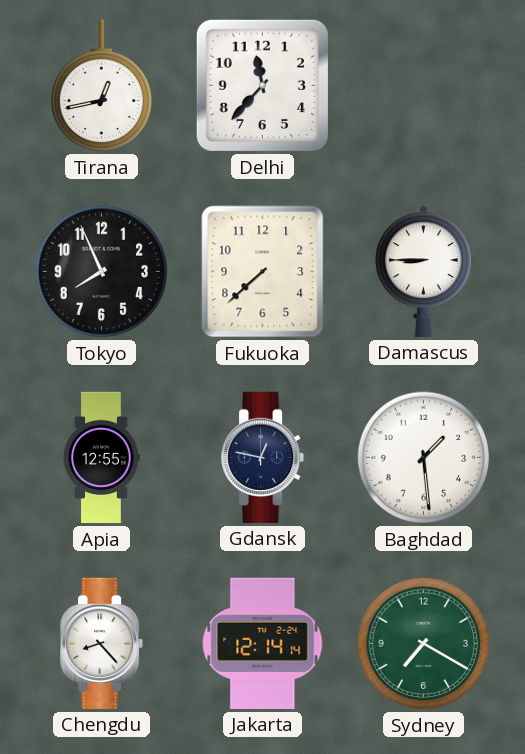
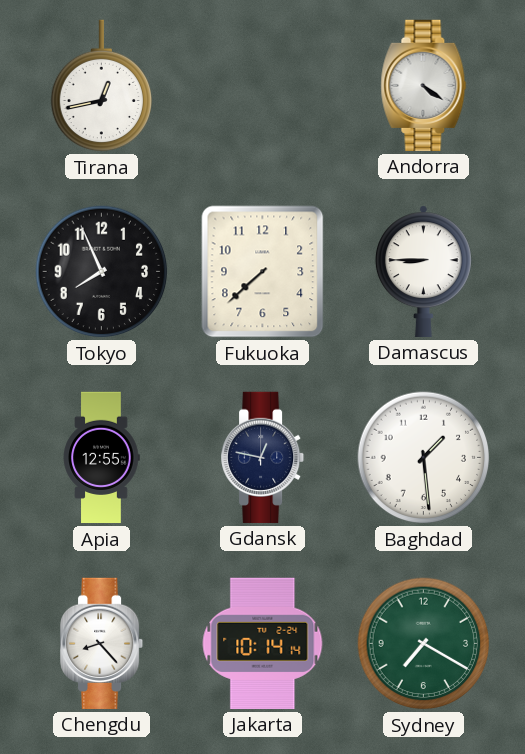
Delhi: 11:37 -> none
Andorra: none -> 4:21
Jakarta: 12:14 -> 10:14
